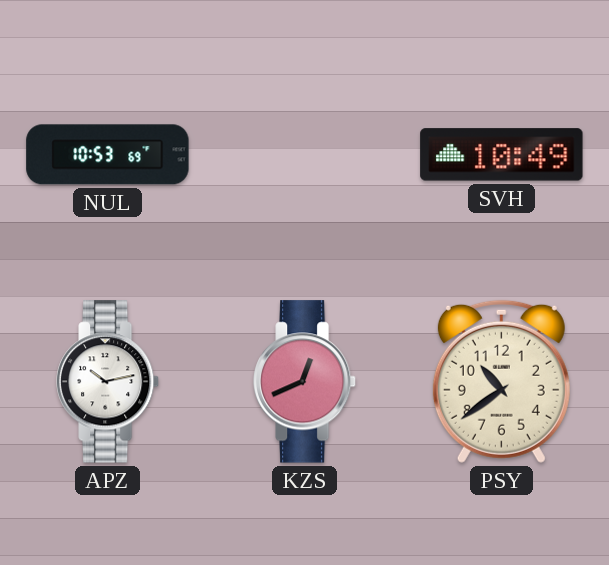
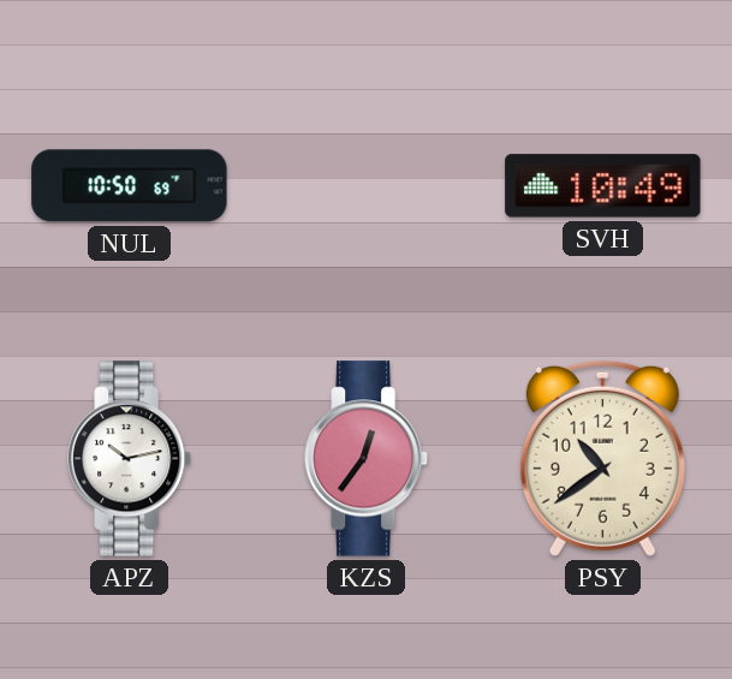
NUL: 10:53 -> 10:50
KZS: 12:41 -> 12:36
